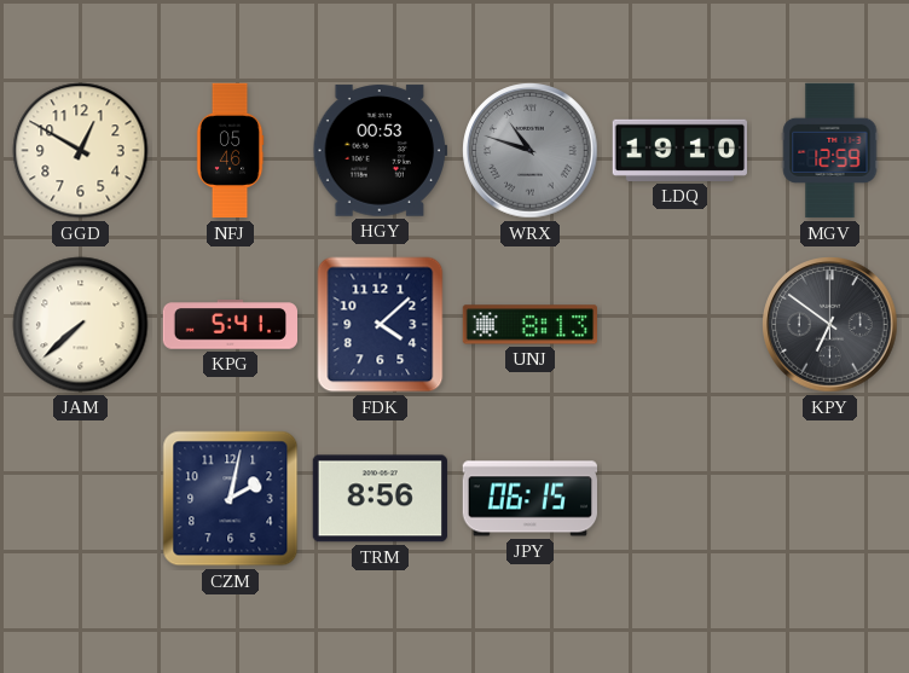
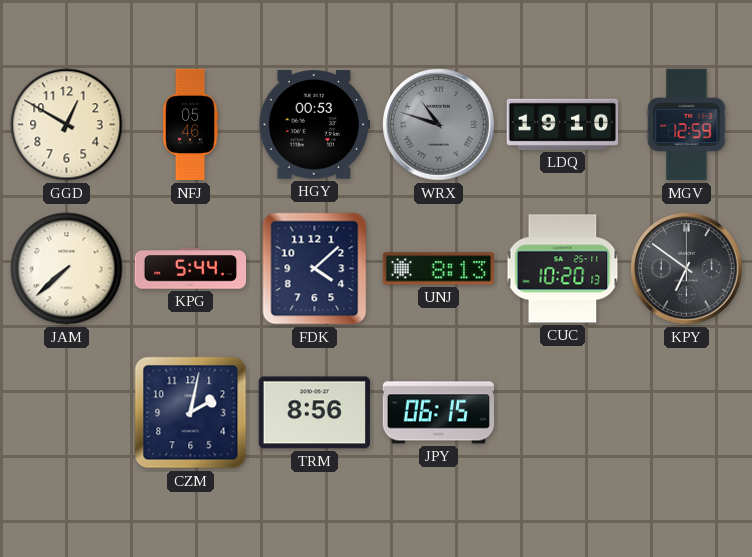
KPG: 5:41 -> 5:44
CUC: none -> 10:20
